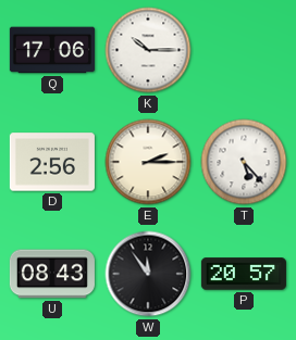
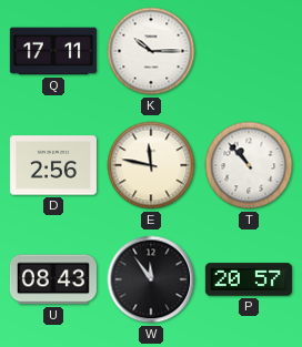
Q: 17:06 -> 17:11
E: 2:15 -> 11:47
T: 5:23 -> 10:53
